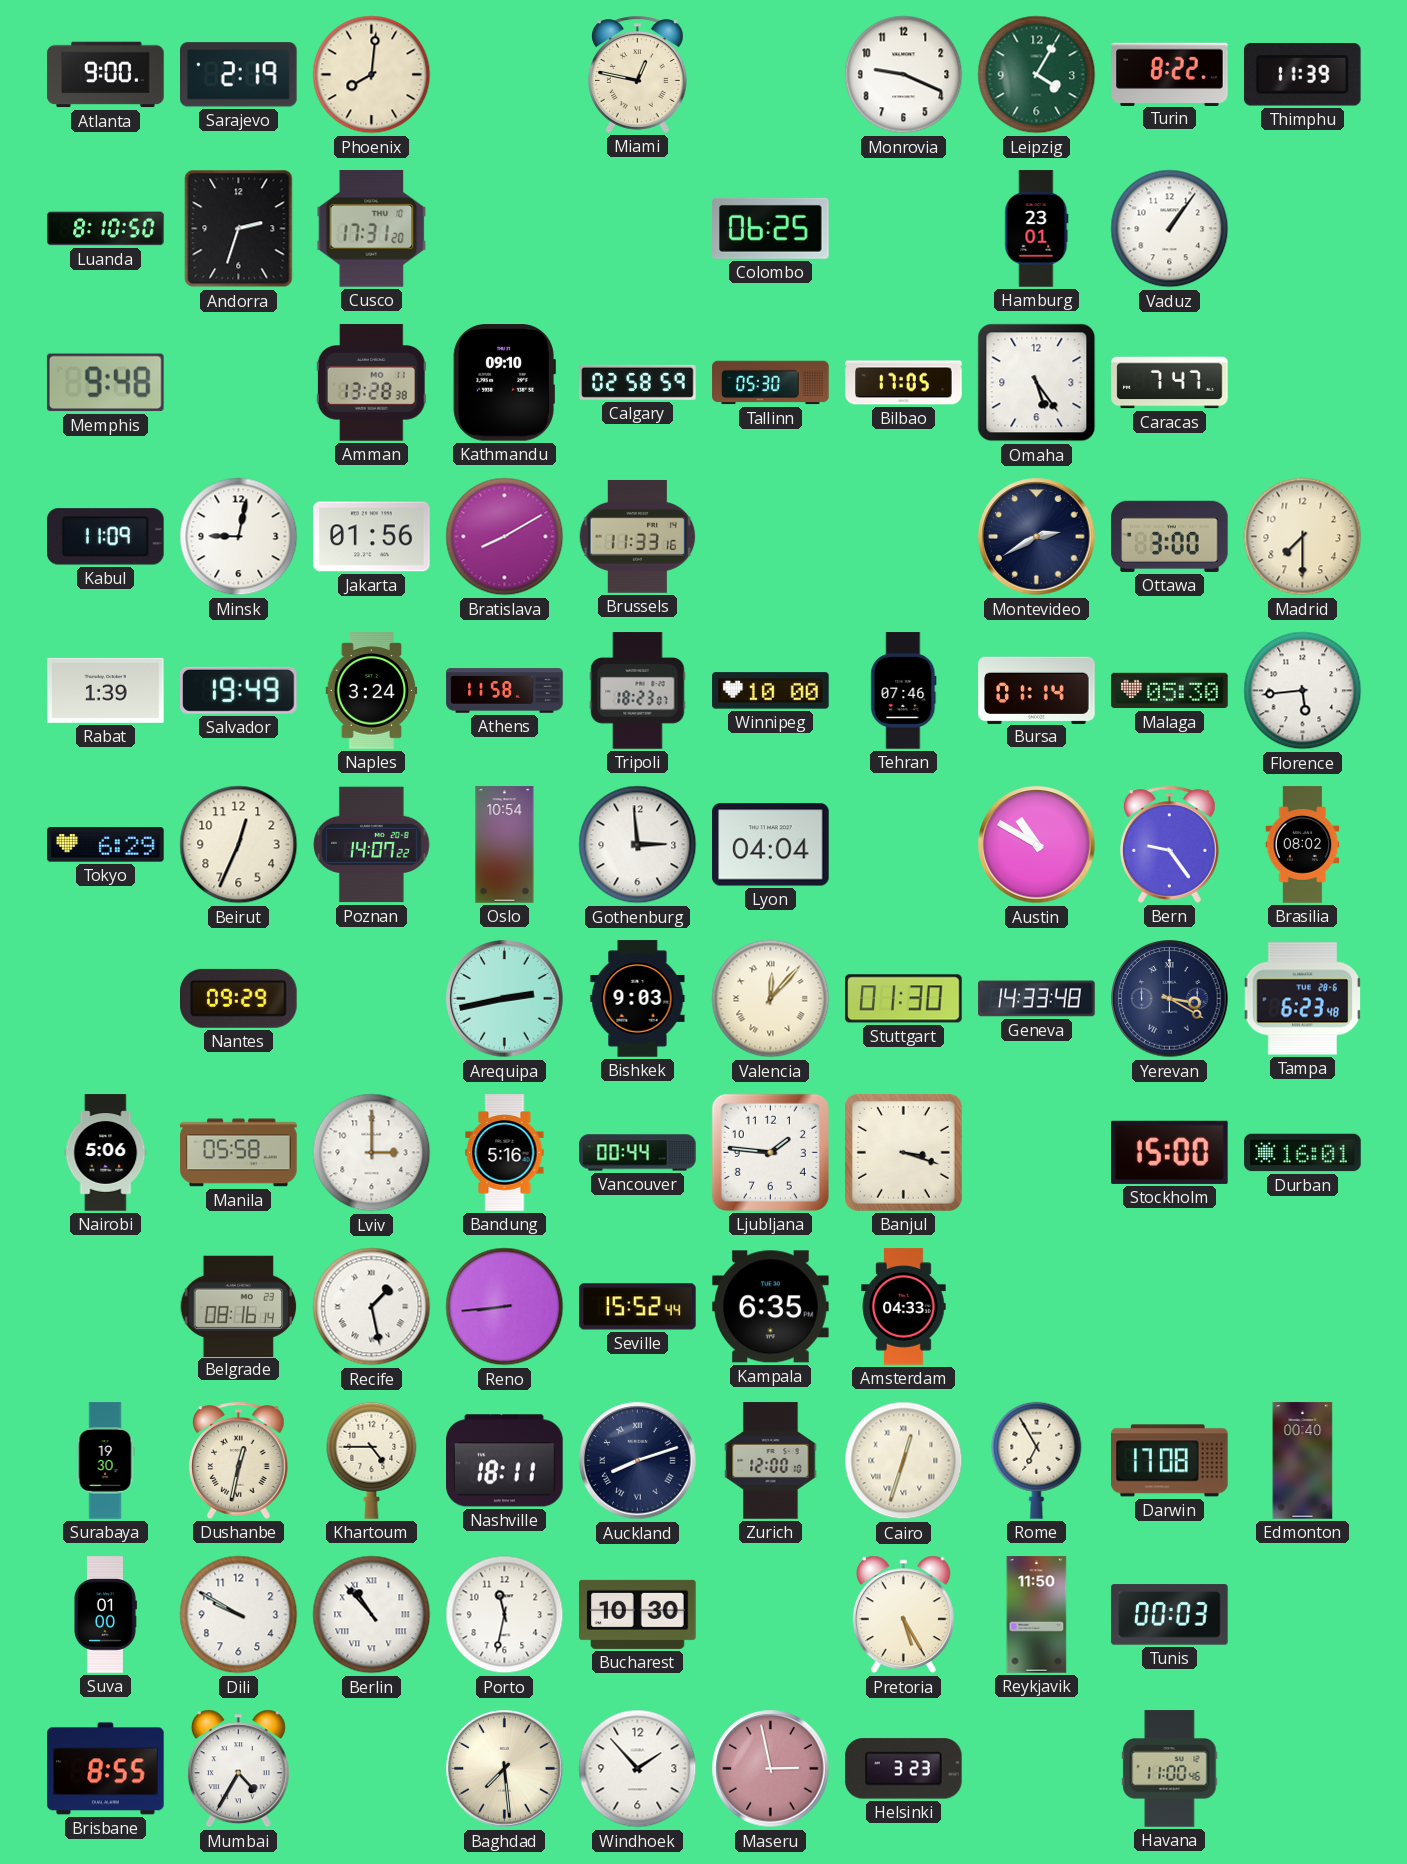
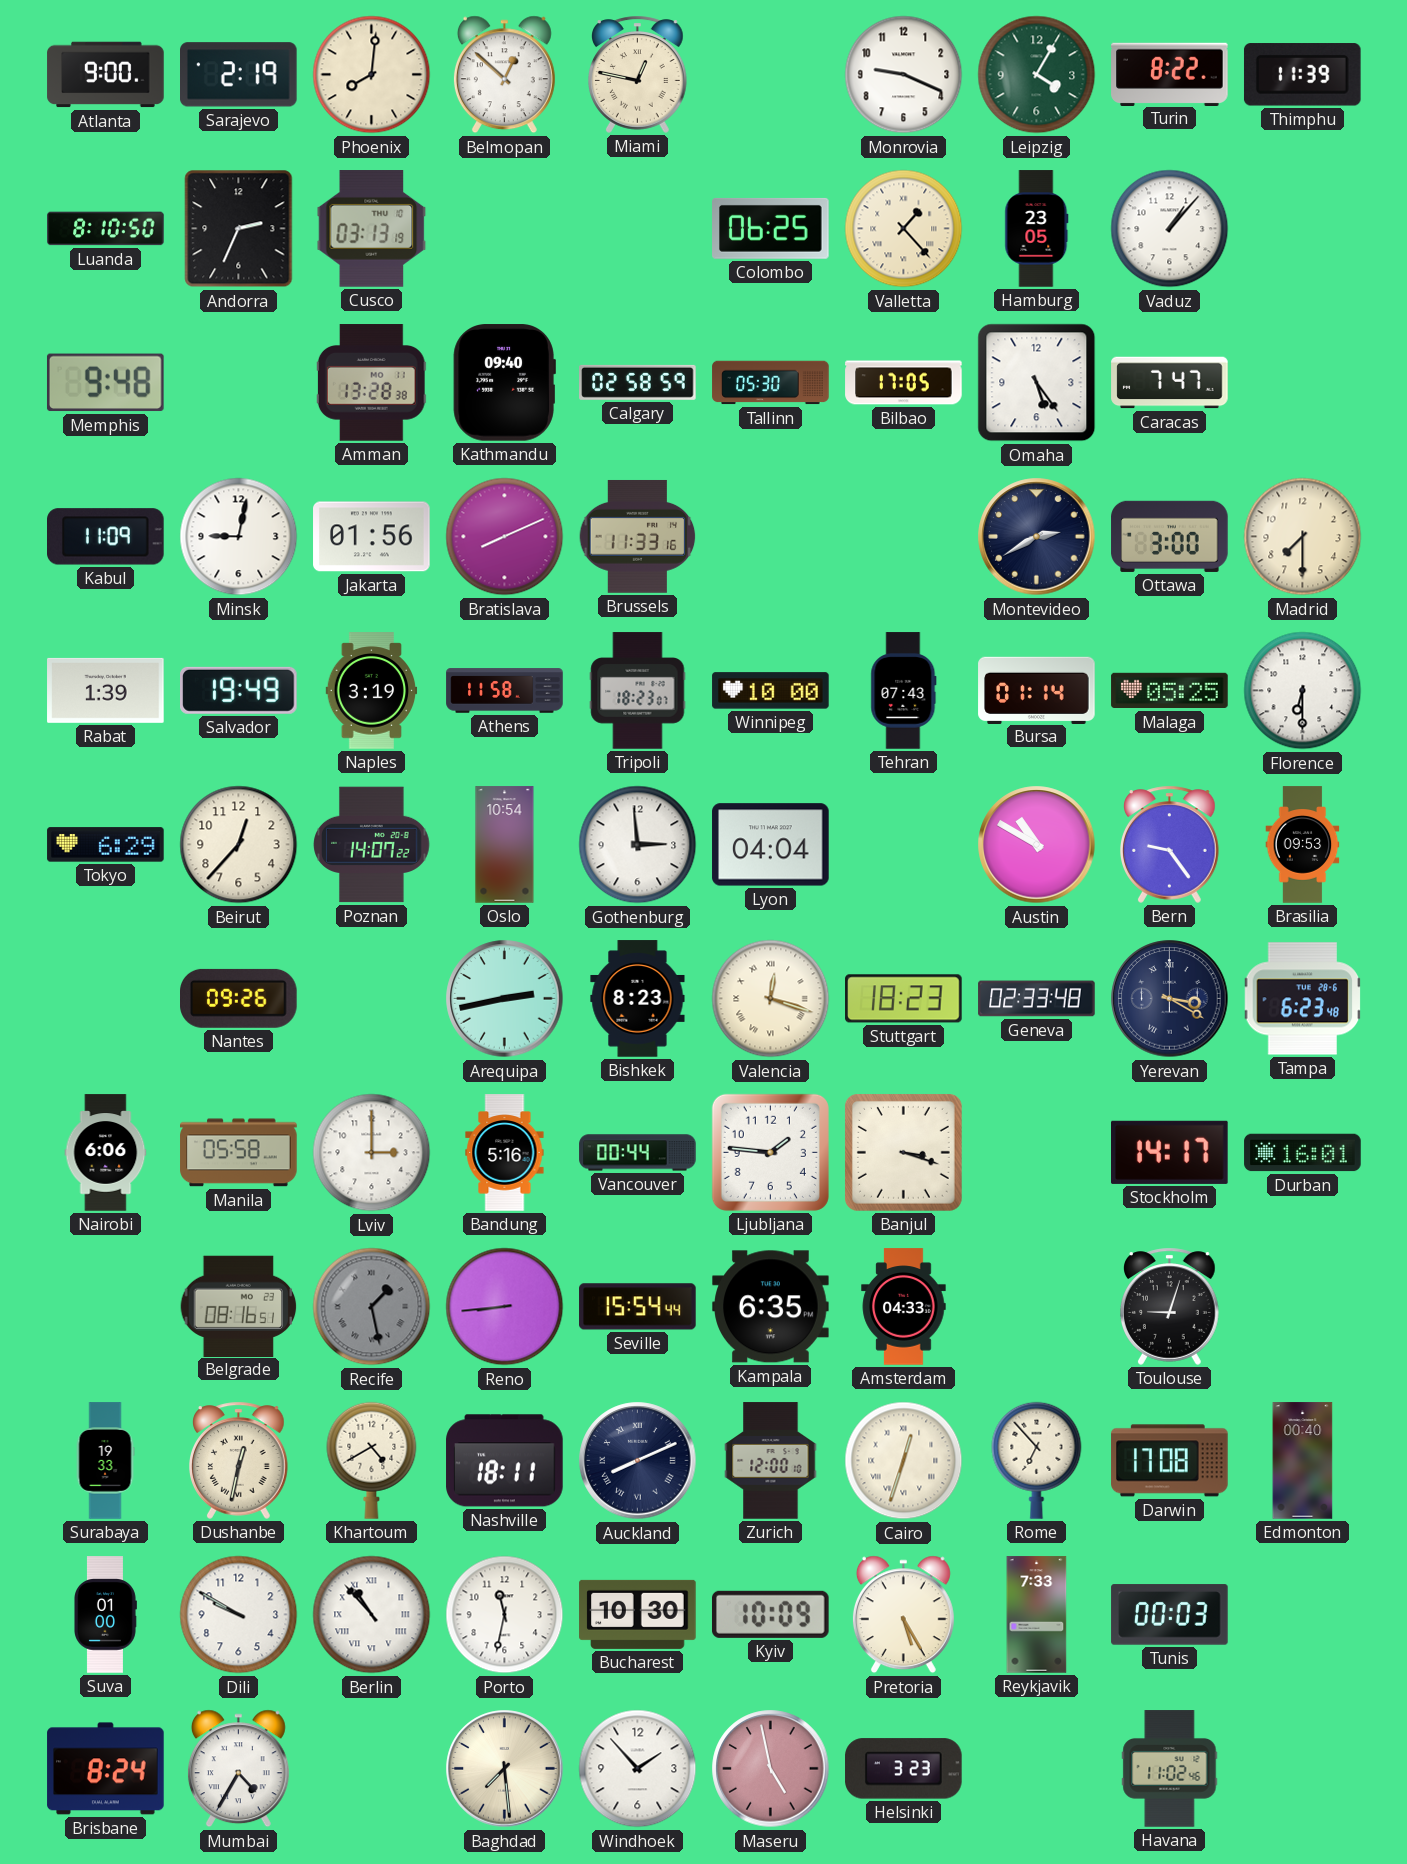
Belmopan: none -> 12:52
Andorra: 2:33 -> 2:34
Cusco: 17:31 -> 03:13
Valletta: none -> 1:23
Hamburg: 23:01 -> 23:05
Vaduz: 1:06 -> 1:07
Kathmandu: 09:10 -> 09:40
Bratislava: 8:10 -> 8:11
Naples: 3:24 -> 3:19
Tehran: 07:46 -> 07:43
Malaga: 05:30 -> 05:25
Florence: 5:44 -> 6:30
Beirut: 12:34 -> 12:37
Brasilia: 08:02 -> 09:53
Nantes: 09:29 -> 09:26
Bishkek: 9:03 -> 8:23
Valencia: 12:07 -> 12:18
Stuttgart: 01:30 -> 18:23
Geneva: 14:33 -> 02:33
Nairobi: 5:06 -> 6:06
Stockholm: 15:00 -> 14:17
Belgrade: 08:16:14 -> 08:16:51
Recife dial: white -> grey
Seville: 15:52 -> 15:54
Toulouse: none -> 9:03
Surabaya: 19:30 -> 19:33
Khartoum: 4:45 -> 4:40
Auckland: 8:12 -> 8:11
Rome: 6:55 -> 6:53
Kyiv: none -> 10:09
Reykjavik: 11:50 -> 7:33
Brisbane: 8:55 -> 8:24
Maseru: 2:58 -> 4:58
Havana: 11:00 -> 11:02
